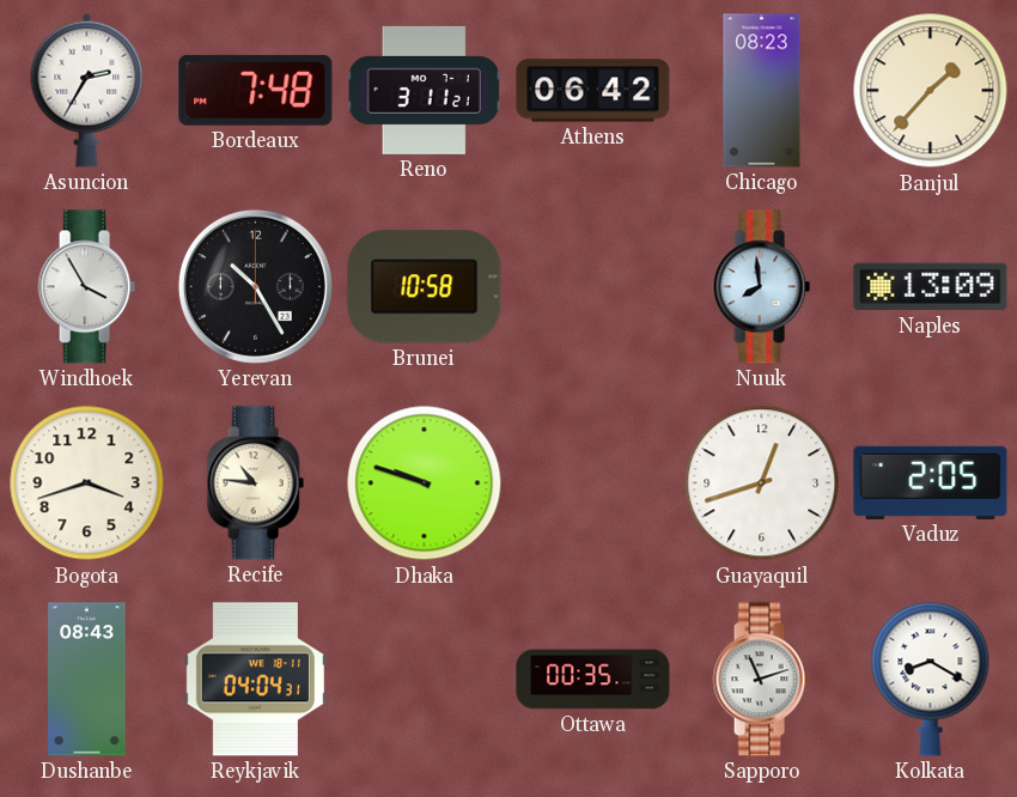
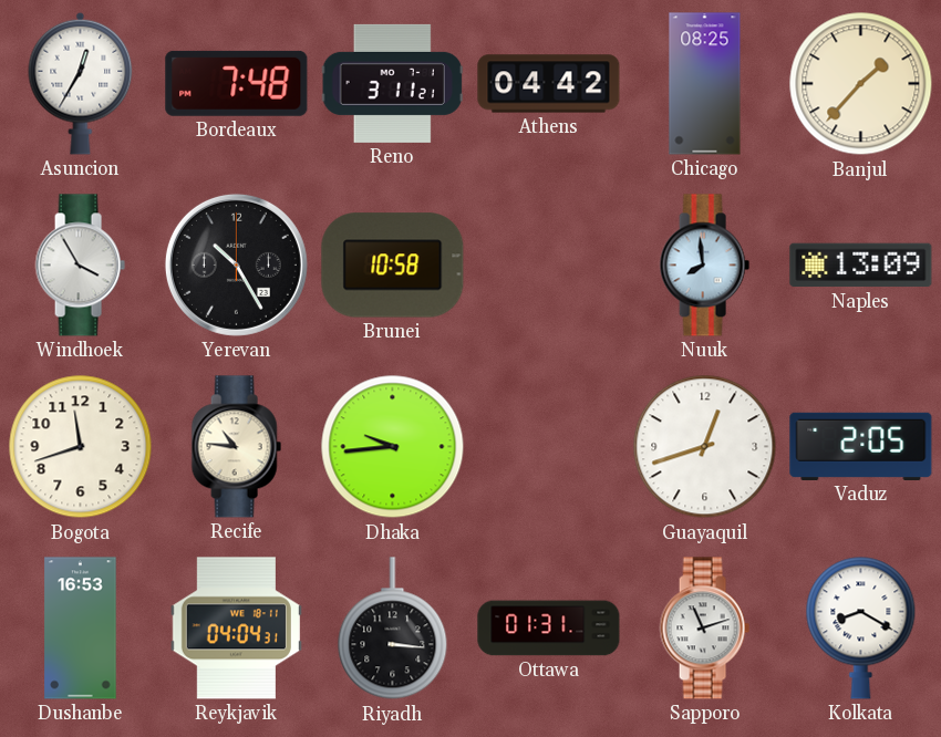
Asuncion: 2:35 -> 12:35
Athens: 06:42 -> 04:42
Chicago: 08:23 -> 08:25
Bogota: 3:42 -> 11:42
Dhaka: 9:48 -> 9:44
Dushanbe: 08:43 -> 16:53
Riyadh: none -> 3:16
Ottawa: 00:35 -> 01:31
